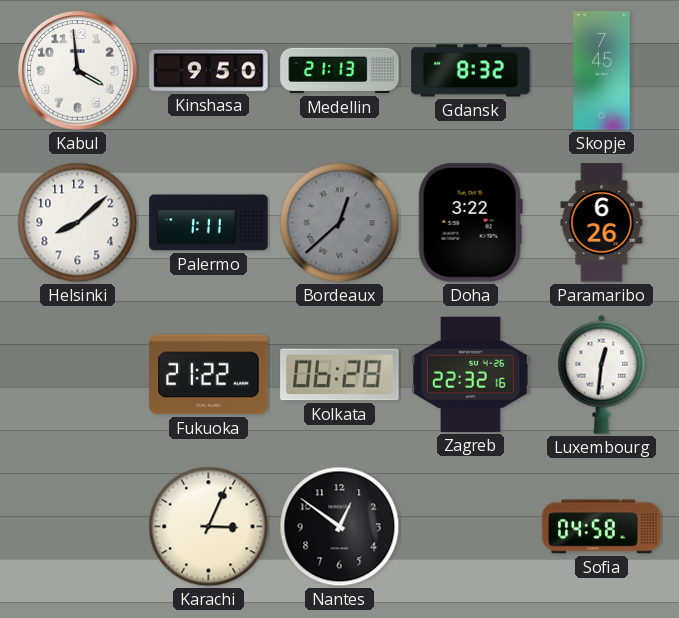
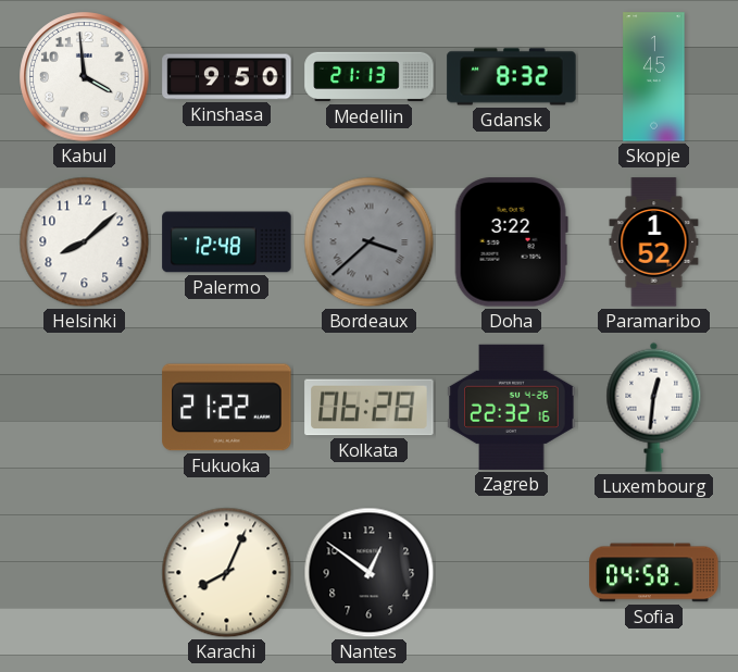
Skopje: 7:45 -> 1:45
Palermo: 1:11 -> 12:48
Bordeaux: 12:38 -> 3:38
Paramaribo: 6:26 -> 1:52
Karachi: 3:04 -> 8:04
